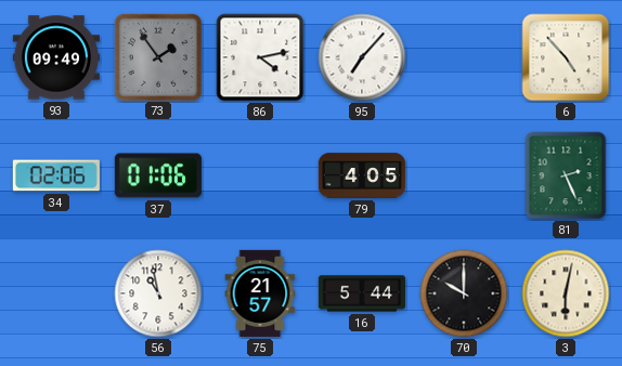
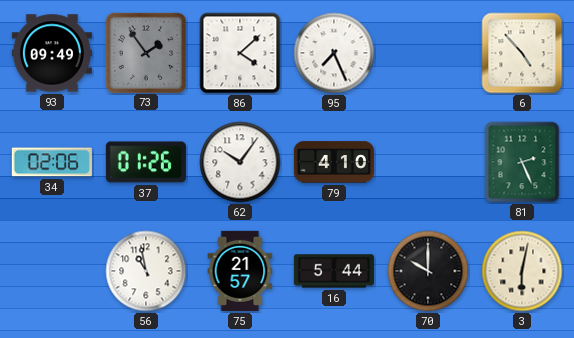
86: 4:13 -> 4:08
95: 7:07 -> 7:26
37: 01:06 -> 01:26
62: none -> 10:06
79: 4:05 -> 4:10
